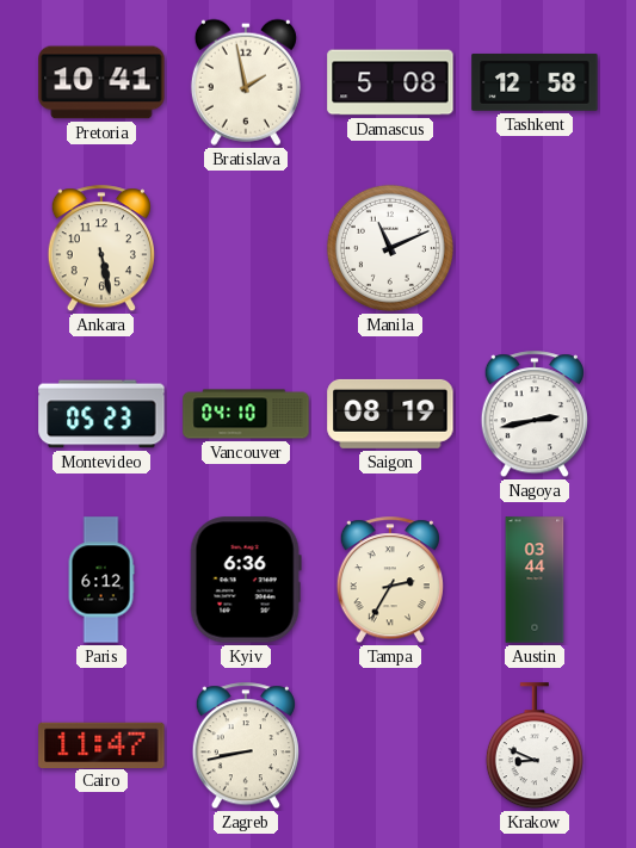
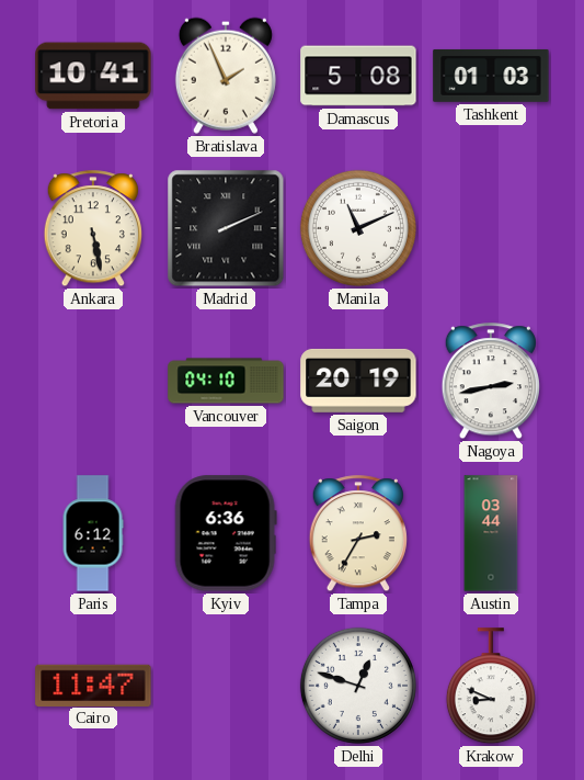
Bratislava: 1:58 -> 1:56
Tashkent: 12:58 -> 01:03
Madrid: none -> 2:11
Montevideo: 05:23 -> none
Saigon: 08:19 -> 20:19
Zagreb: 8:43 -> none
Delhi: none -> 12:48
